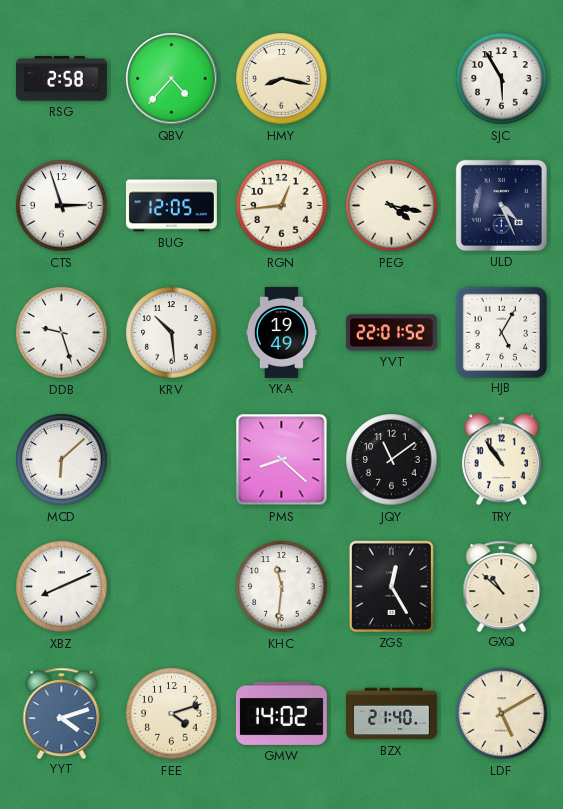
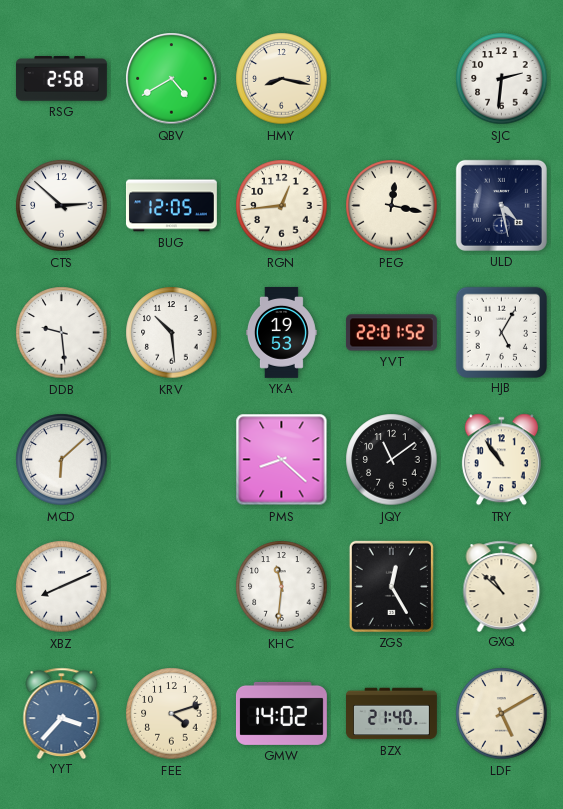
QBV: 4:37 -> 4:40
SJC: 5:55 -> 2:31
CTS: 2:57 -> 2:52
PEG: 4:17 -> 12:17
ULD: 4:26 -> 4:28
DDB: 9:27 -> 9:29
YKA: 19:49 -> 19:53
YYT: 4:12 -> 3:37
